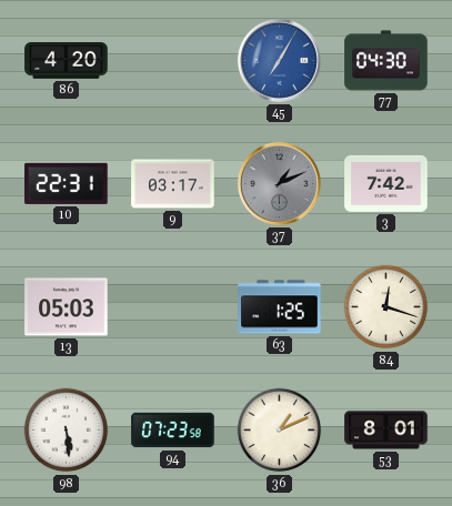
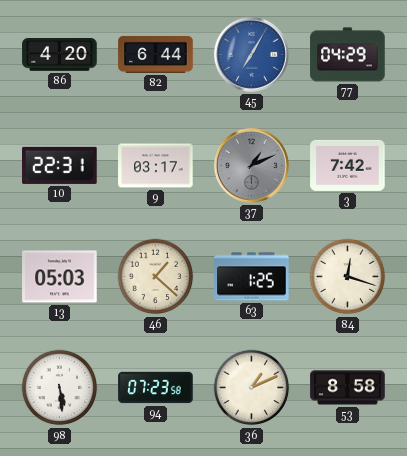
82: none -> 6:44
77: 04:30 -> 04:29
46: none -> 1:22
53: 8:01 -> 8:58
